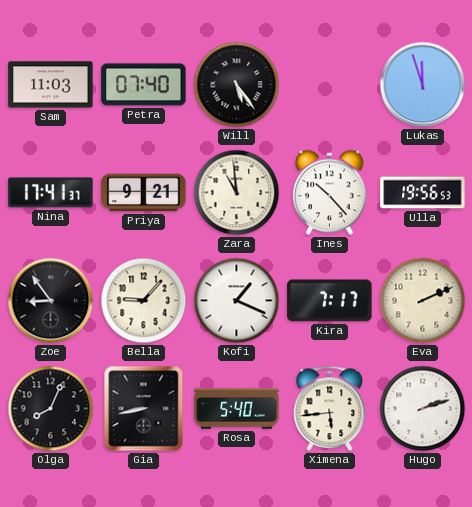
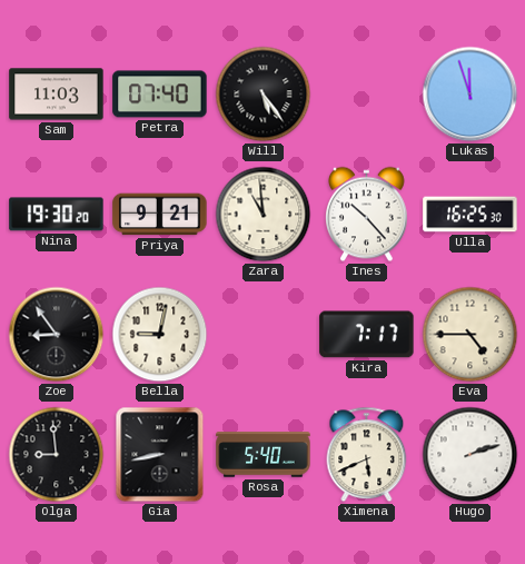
Nina: 17:41 -> 19:30
Ulla: 19:56 -> 16:25
Bella: 9:07 -> 9:02
Kofi: 1:19 -> none
Eva: 2:11 -> 4:45
Olga: 8:04 -> 8:59
Ximena: 5:44 -> 5:41
